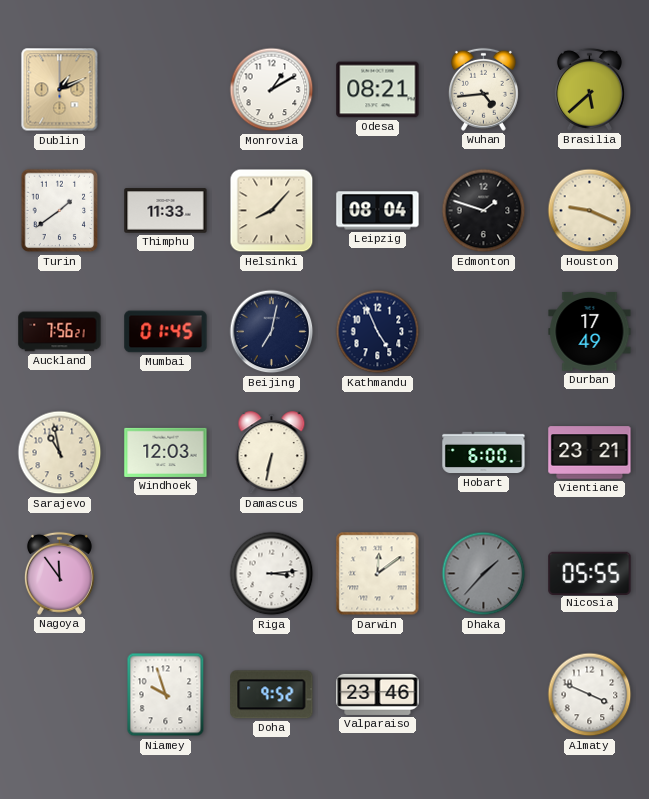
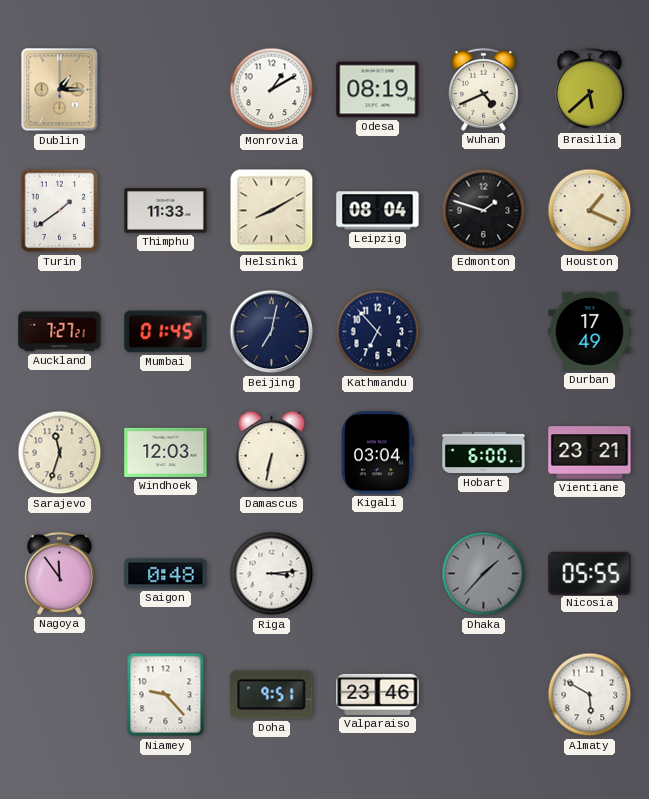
Dublin: 1:11 -> 1:15
Odesa: 08:21 -> 08:19
Wuhan: 4:44 -> 4:41
Helsinki: 8:07 -> 8:10
Houston: 9:19 -> 1:19
Auckland: 7:56 -> 7:27
Kathmandu: 4:56 -> 6:53
Sarajevo: 10:58 -> 11:33
Kigali: none -> 03:04
Saigon: none -> 0:48
Darwin: 12:09 -> none
Niamey: 9:57 -> 9:23
Doha: 9:52 -> 9:51
Almaty: 3:49 -> 5:50
